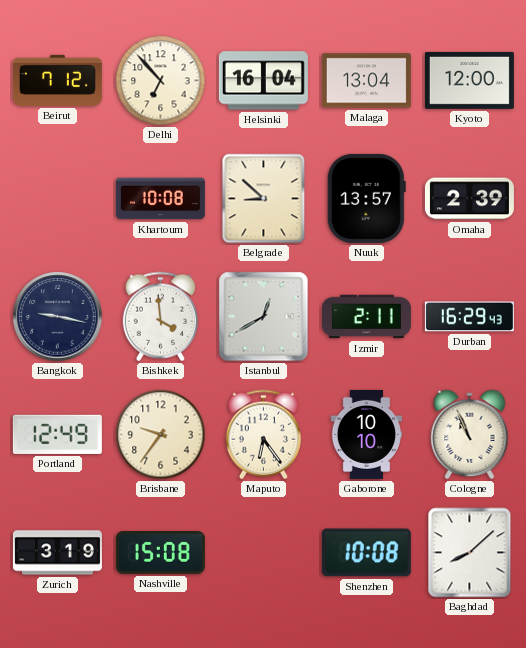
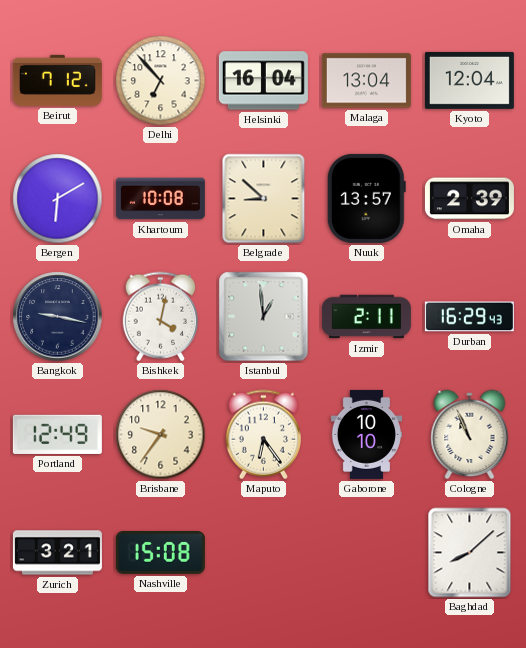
Kyoto: 12:00 -> 12:04
Bergen: none -> 6:10
Bishkek: 3:59 -> 4:02
Istanbul: 12:40 -> 12:59
Zurich: 3:19 -> 3:21
Shenzhen: 10:08 -> none
